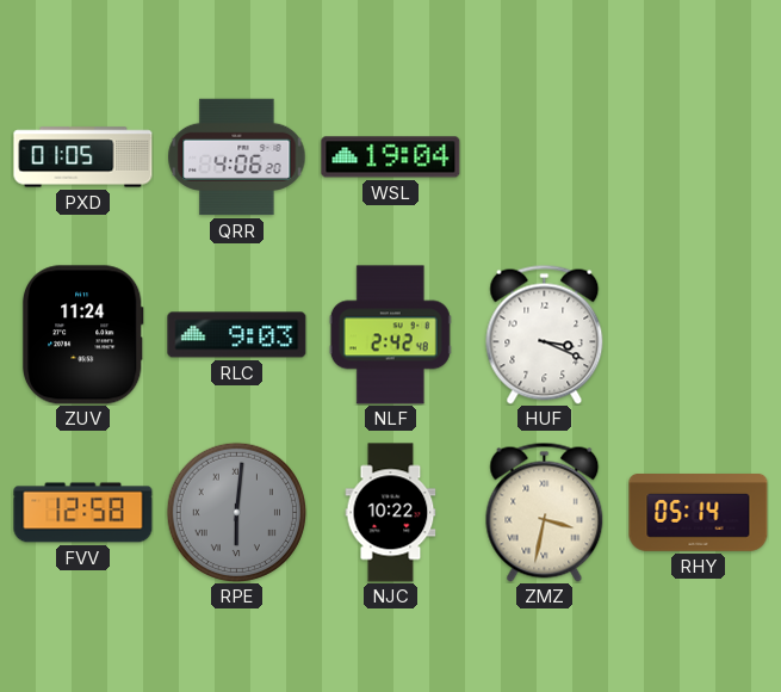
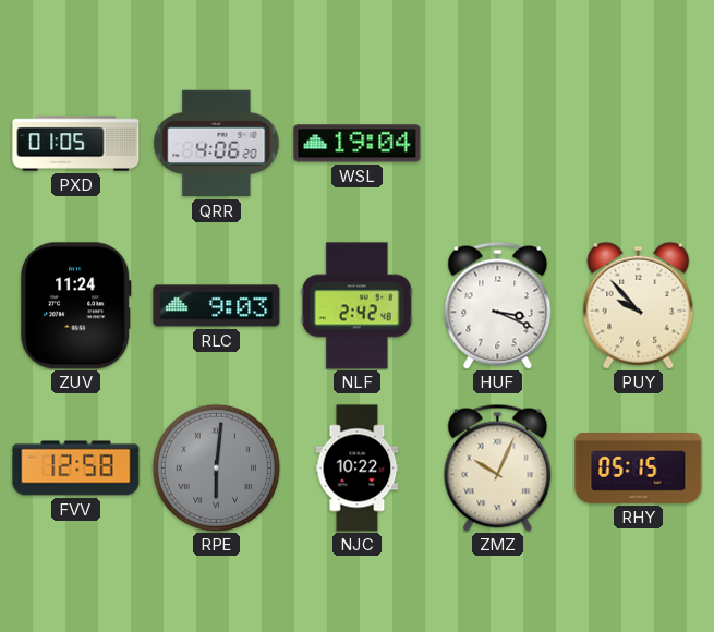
PUY: none -> 9:53
ZMZ: 3:32 -> 10:04
RHY: 05:14 -> 05:15
